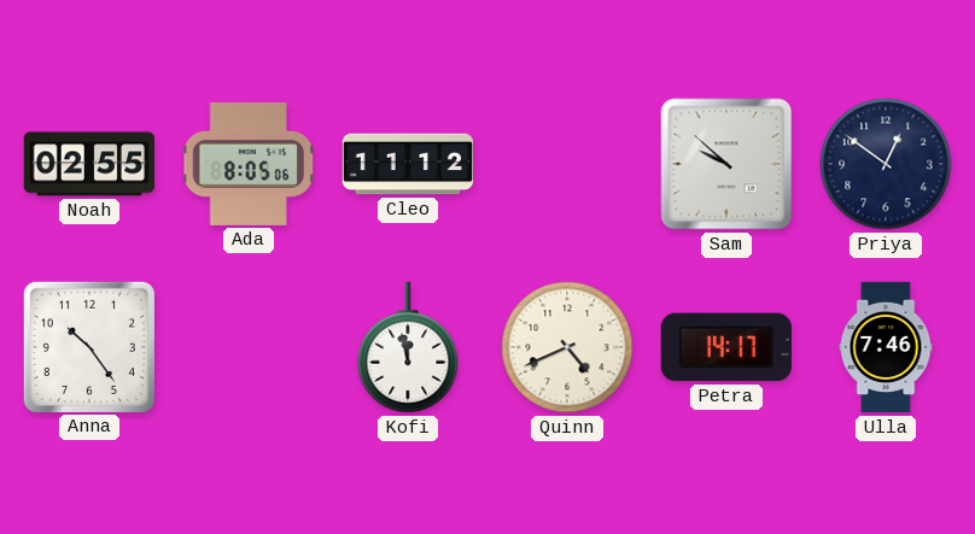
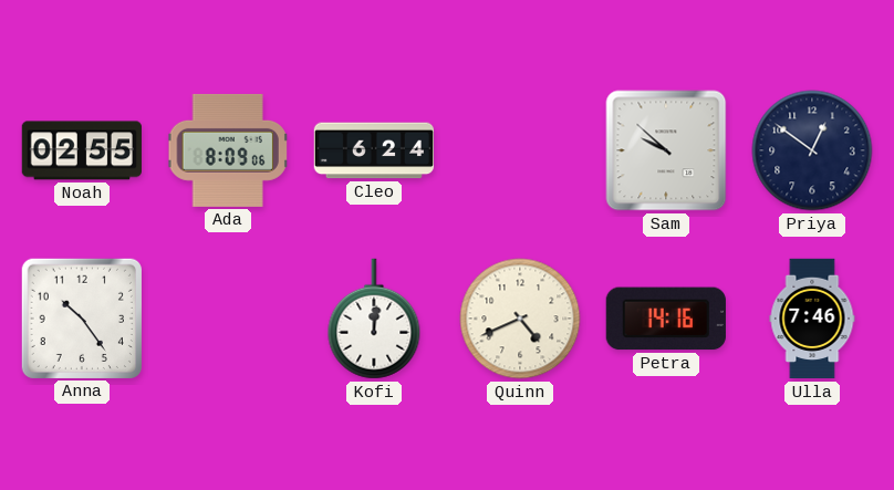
Ada: 8:05 -> 8:09
Cleo: 11:12 -> 6:24
Kofi: 11:58 -> 12:01
Petra: 14:17 -> 14:16
